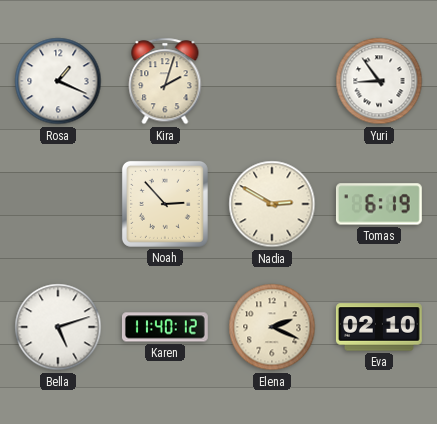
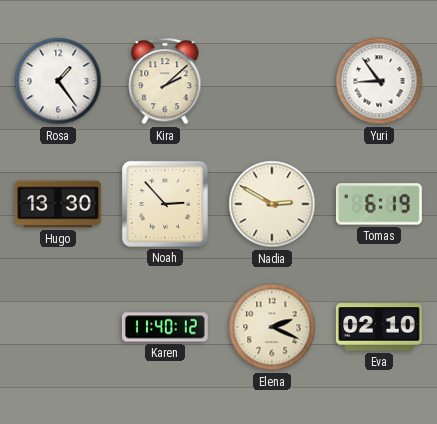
Rosa: 1:19 -> 1:24
Kira: 2:03 -> 2:08
Hugo: none -> 13:30
Bella: 5:12 -> none
